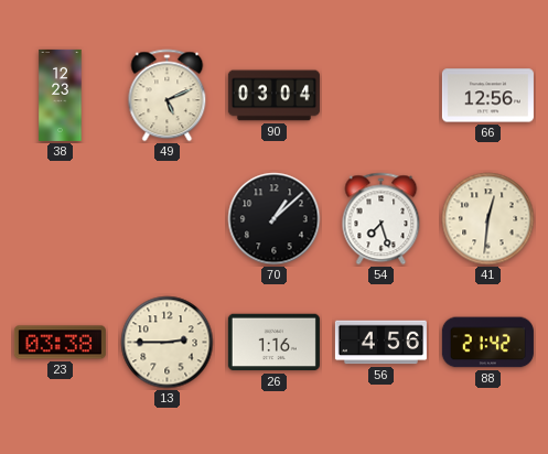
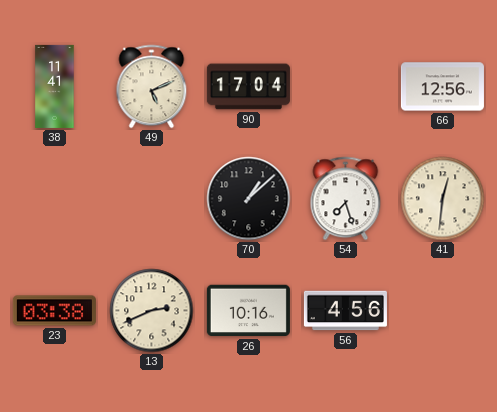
38: 12:23 -> 11:41
90: 03:04 -> 17:04
13: 2:45 -> 2:41
26: 1:16 -> 10:16
88: 21:42 -> none
